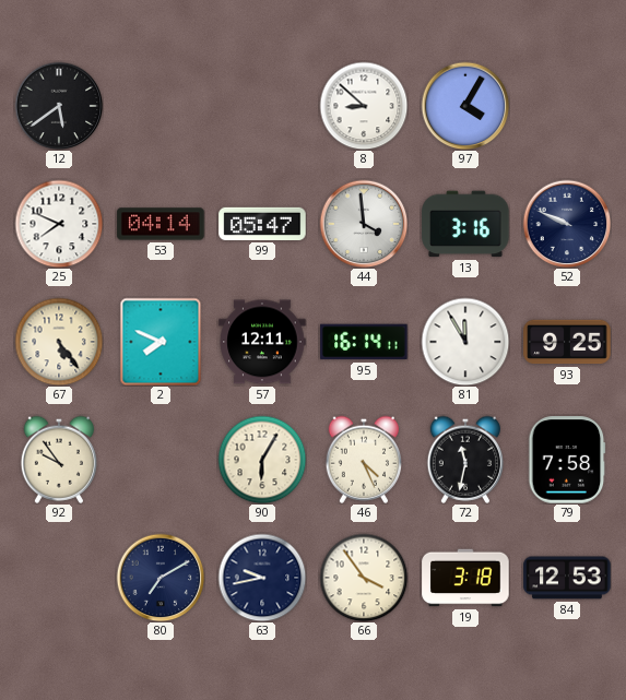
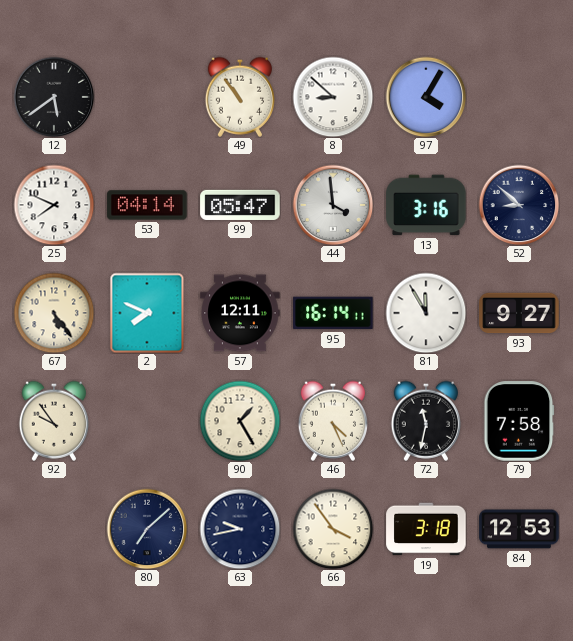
49: none -> 10:54
52: 9:49 -> 8:52
93: 9:25 -> 9:27
90: 6:05 -> 1:25
80: 7:10 -> 7:08
